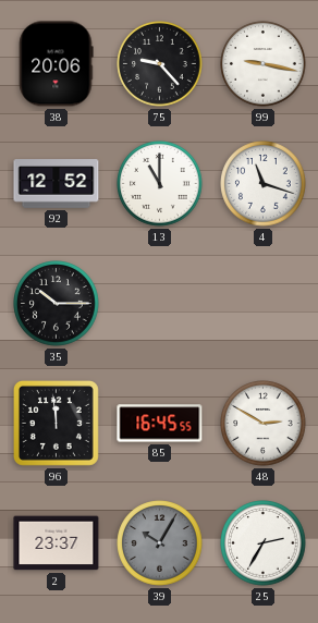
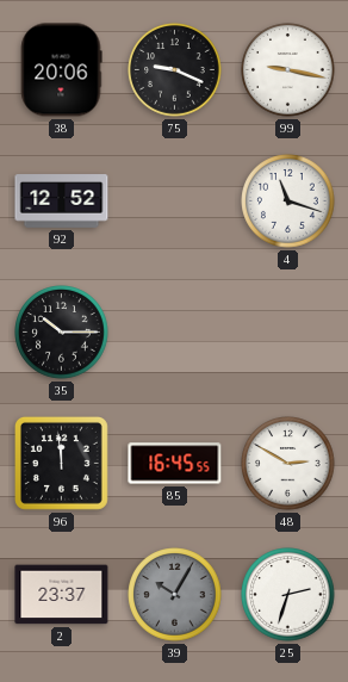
75: 9:23 -> 9:19
13: 11:00 -> none
25: 2:35 -> 2:33
